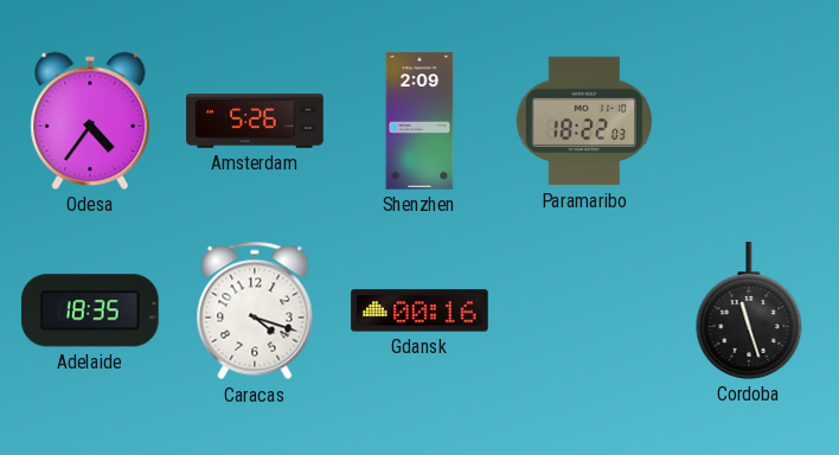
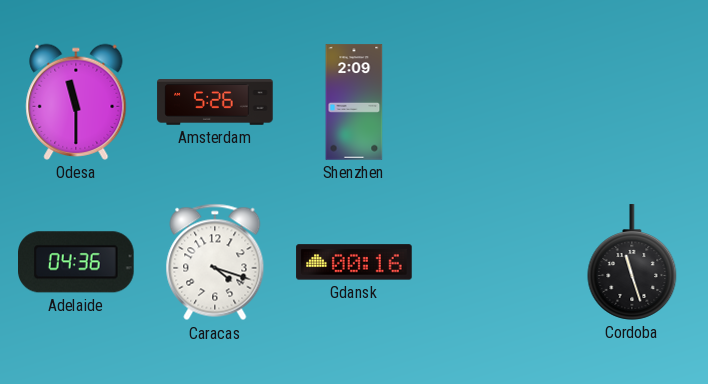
Odesa: 4:36 -> 11:30
Paramaribo: 18:22 -> none
Adelaide: 18:35 -> 04:36
